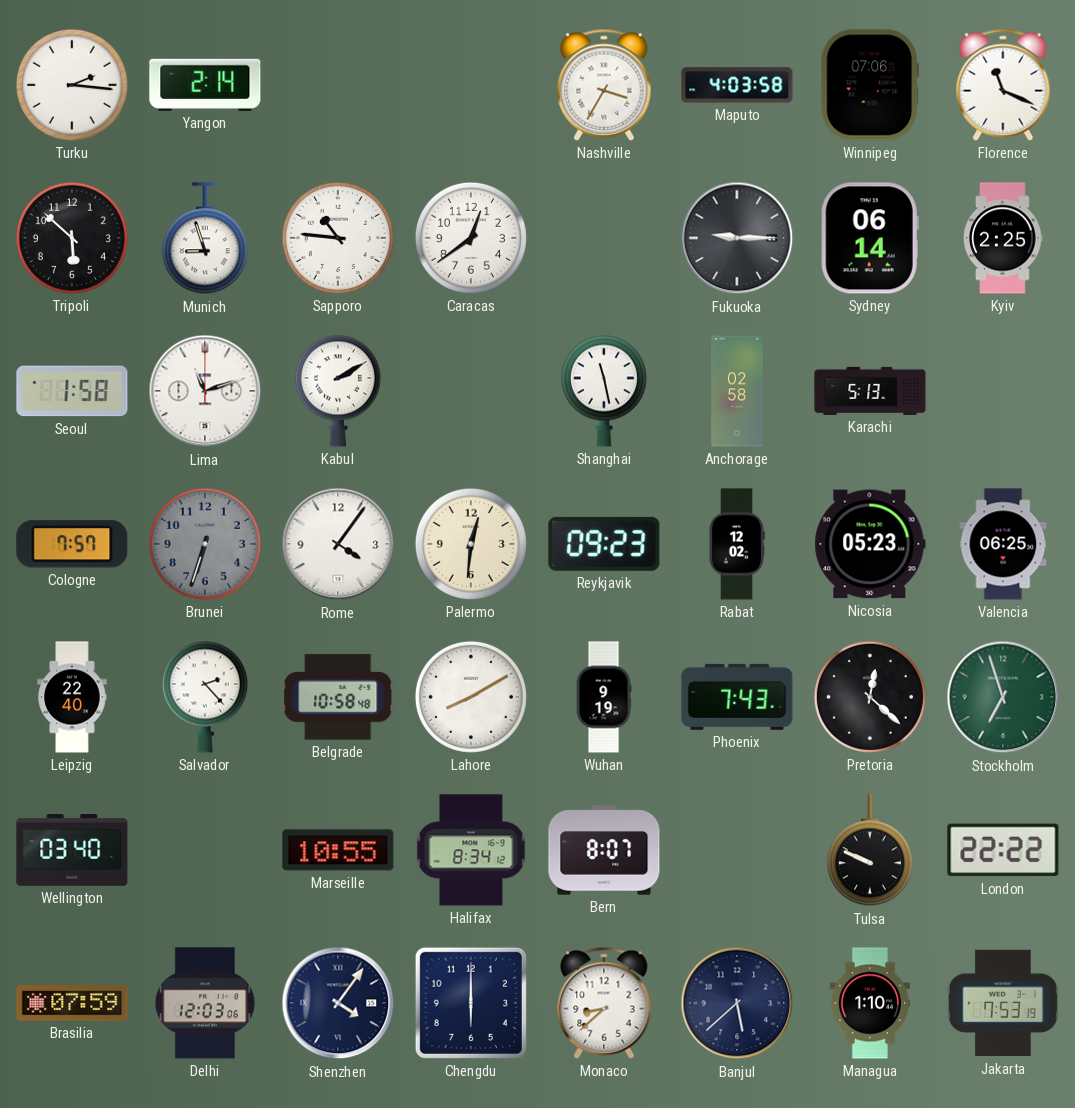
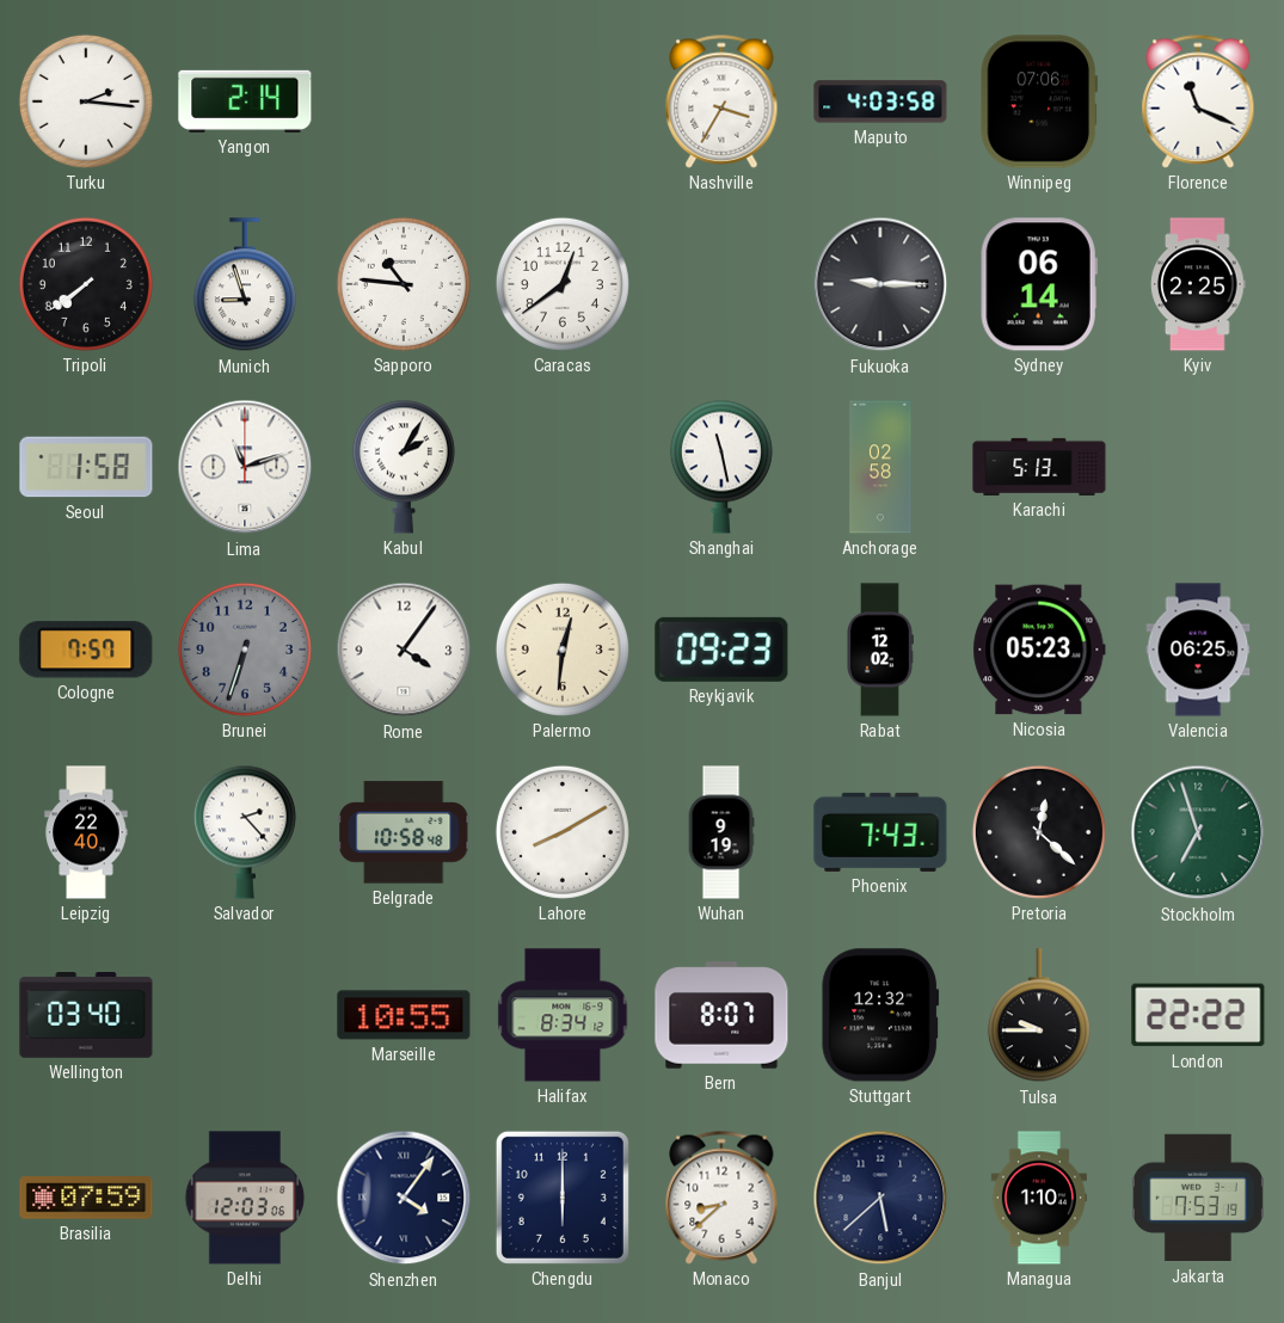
Tripoli: 5:52 -> 7:39
Kabul: 2:10 -> 2:05
Stuttgart: none -> 12:32
Tulsa: 9:49 -> 9:45
